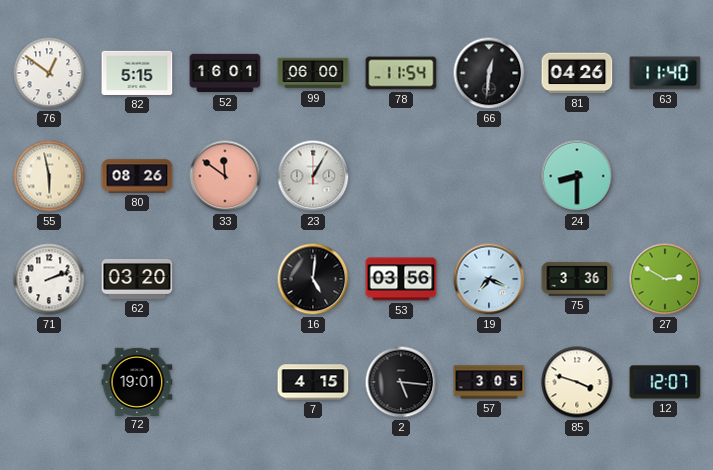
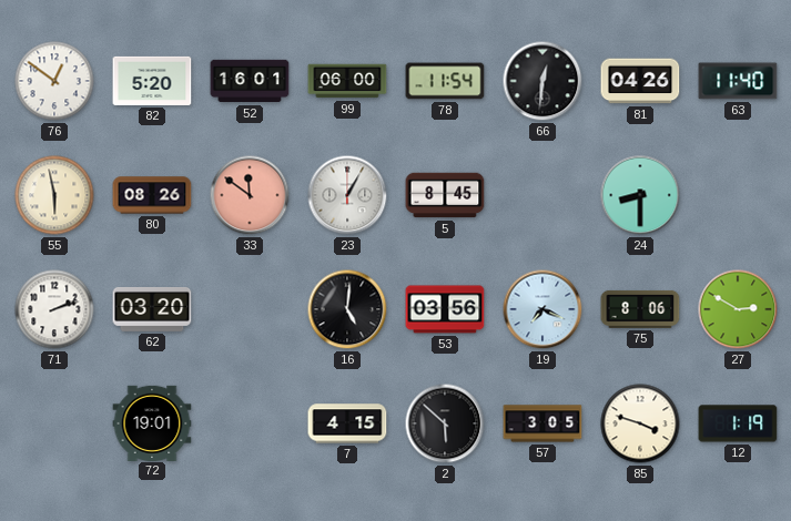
82: 5:15 -> 5:20
5: none -> 8:45
75: 3:36 -> 8:06
2: 5:16 -> 5:52
12: 12:07 -> 1:19
